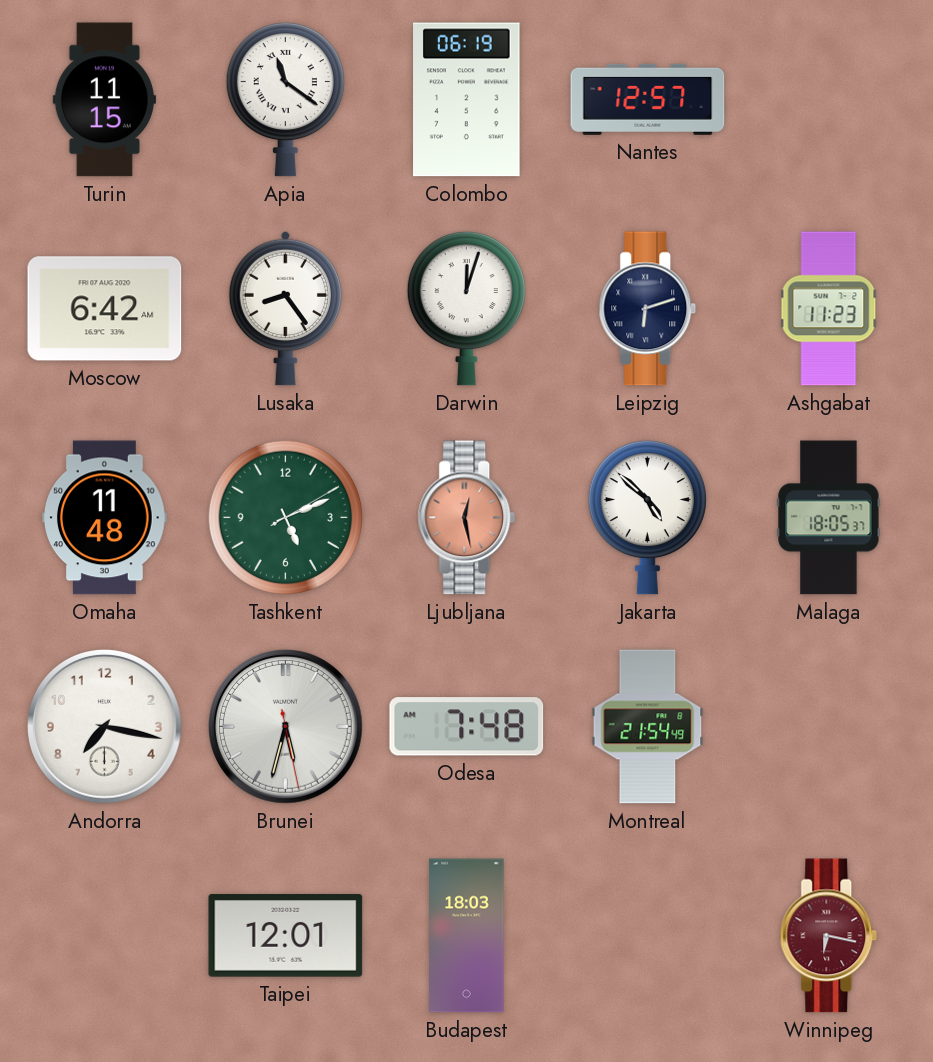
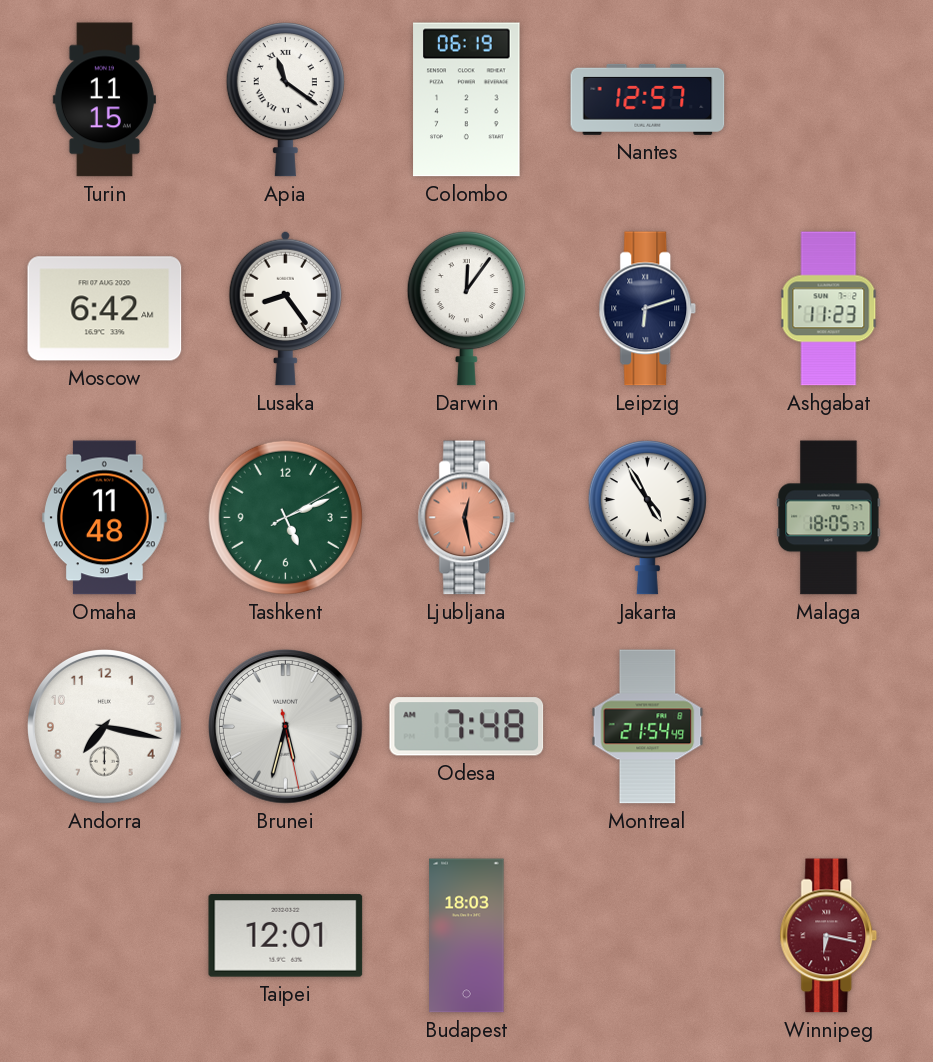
Darwin: 12:03 -> 12:06
Jakarta: 4:52 -> 4:55
